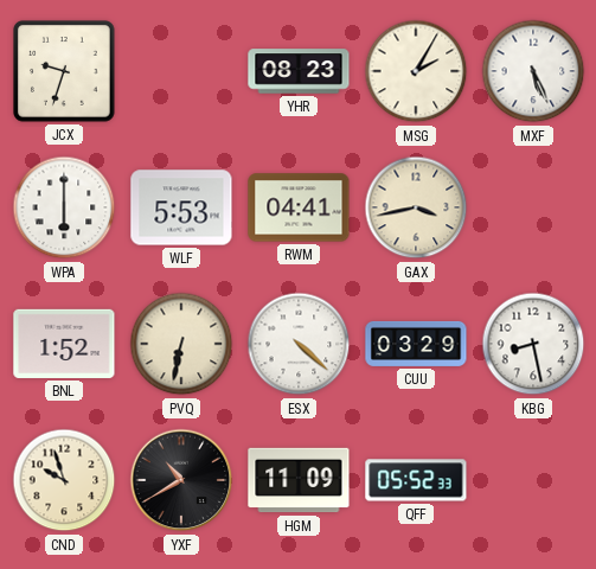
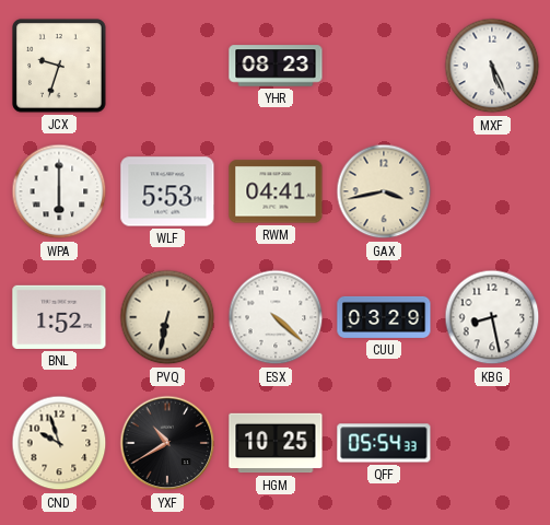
MSG: 2:05 -> none
HGM: 11:09 -> 10:25
QFF: 05:52 -> 05:54
